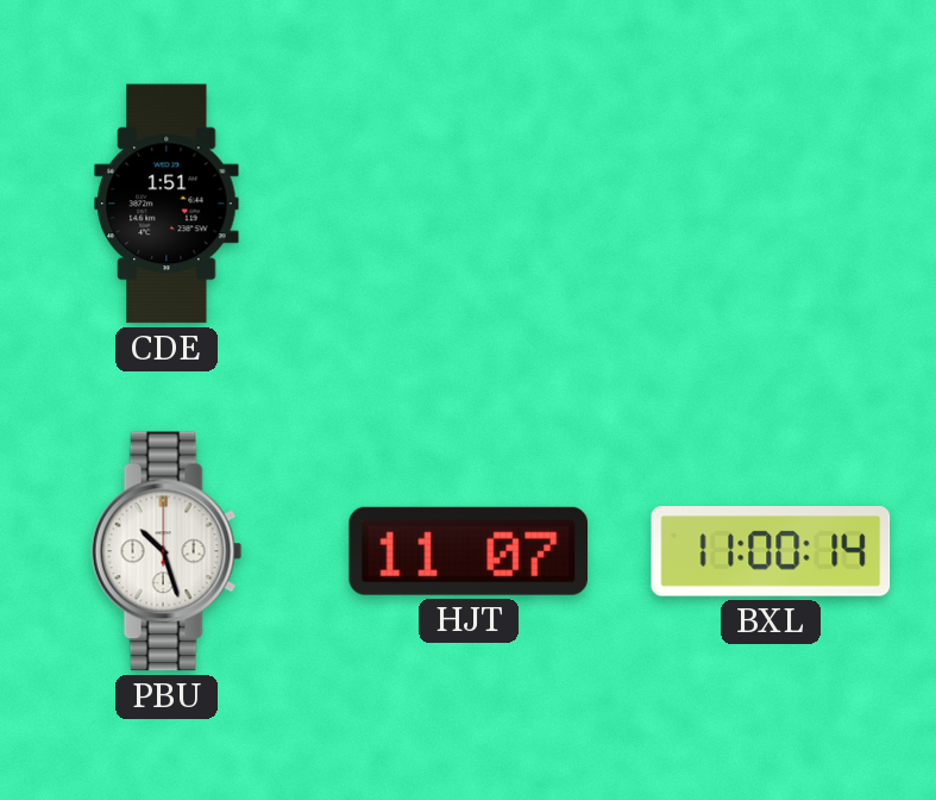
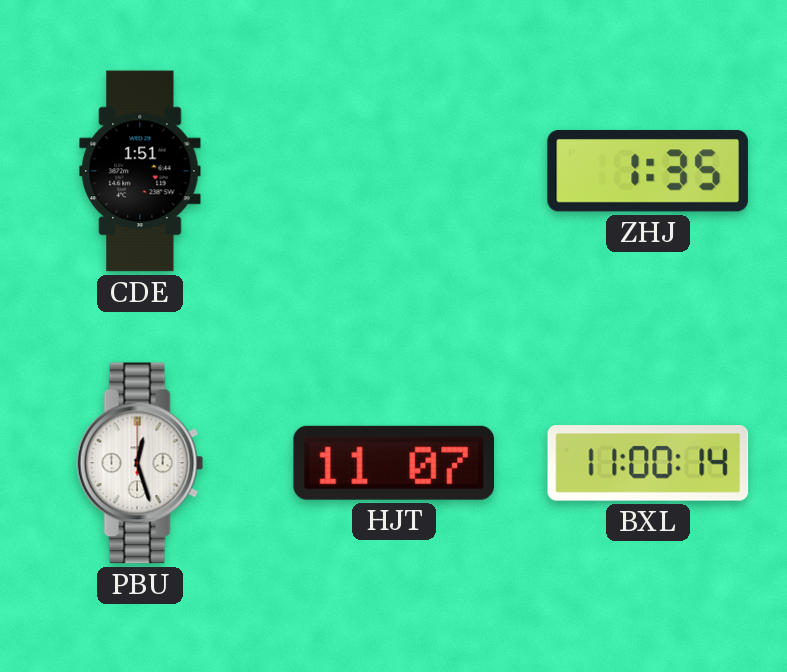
ZHJ: none -> 1:35
PBU: 10:27 -> 12:27
